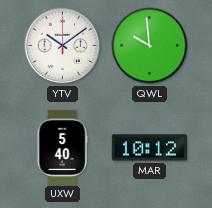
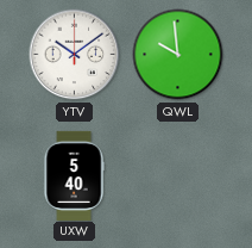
MAR: 10:12 -> none
